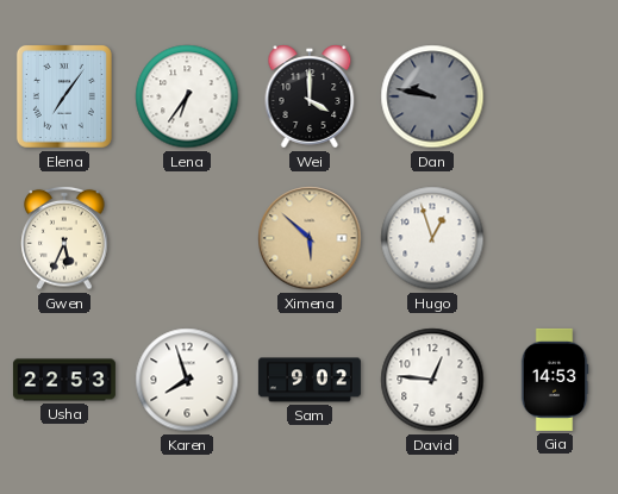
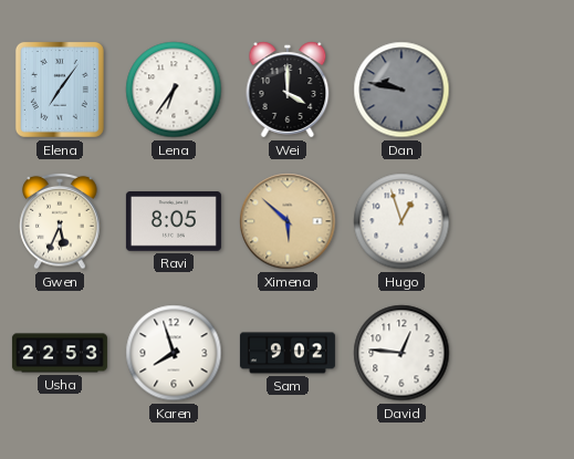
Ravi: none -> 8:05
Gia: 14:53 -> none
